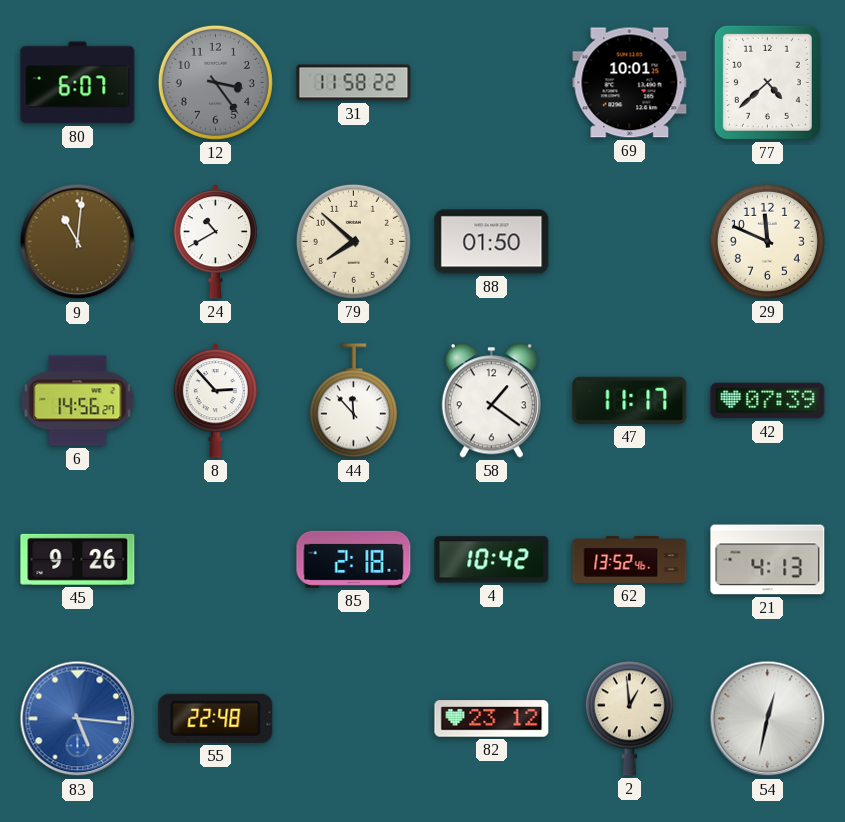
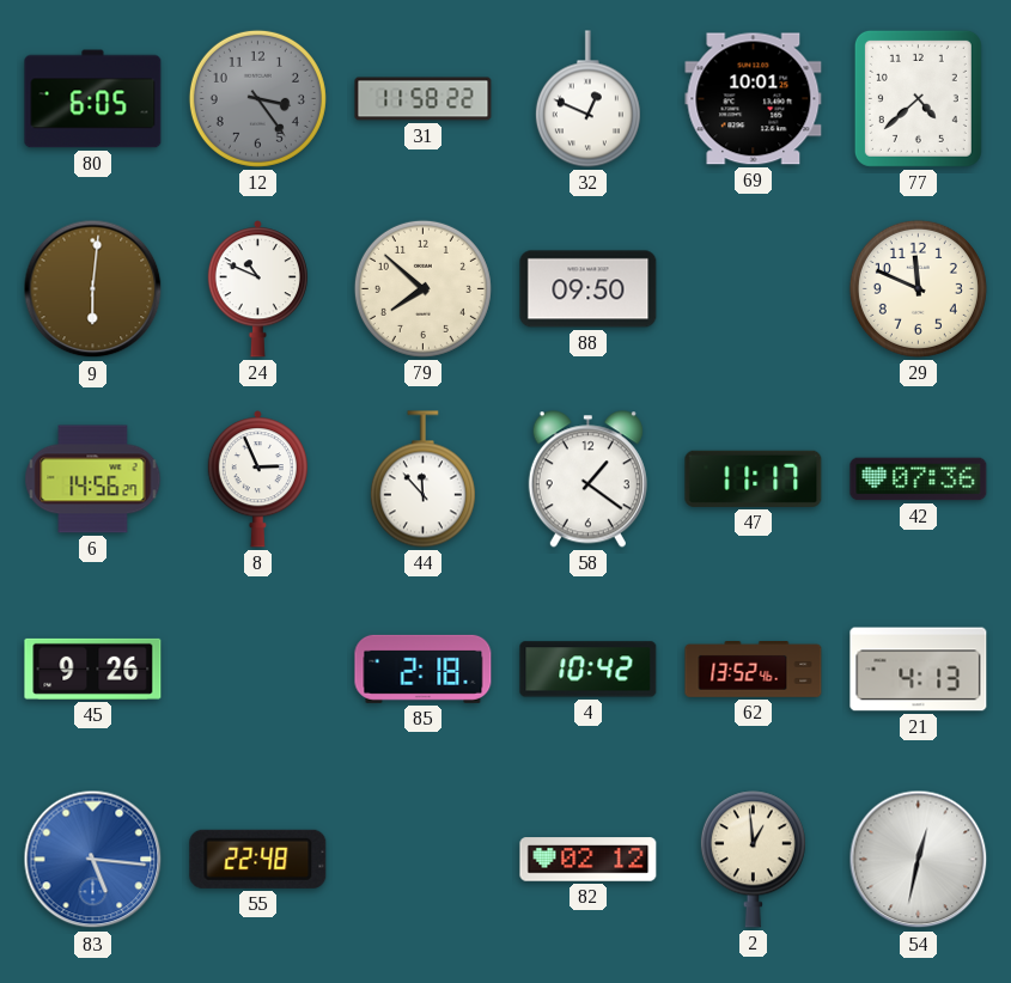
80: 6:07 -> 6:05
32: none -> 12:49
9: 11:01 -> 6:01
24: 10:40 -> 10:49
88: 01:50 -> 09:50
8: 2:53 -> 2:56
42: 07:39 -> 07:36
82: 23:12 -> 02:12
